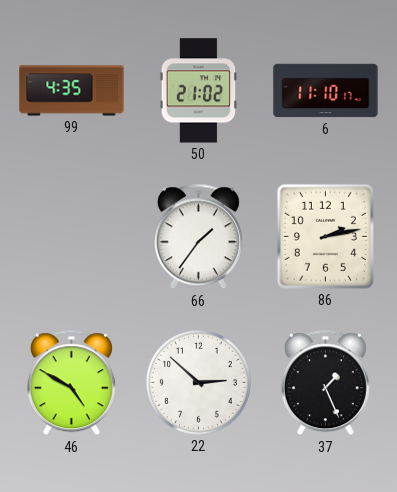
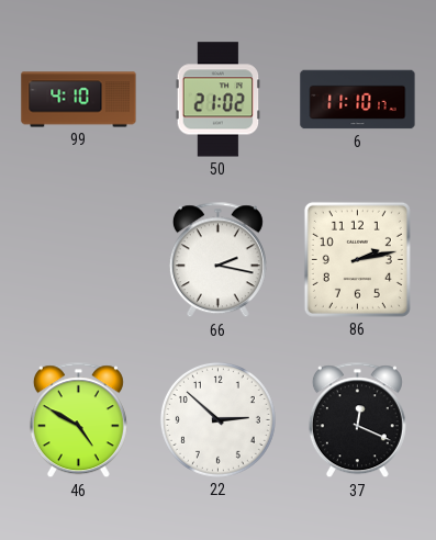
99: 4:35 -> 4:10
66: 1:36 -> 2:17
37: 1:26 -> 12:19
